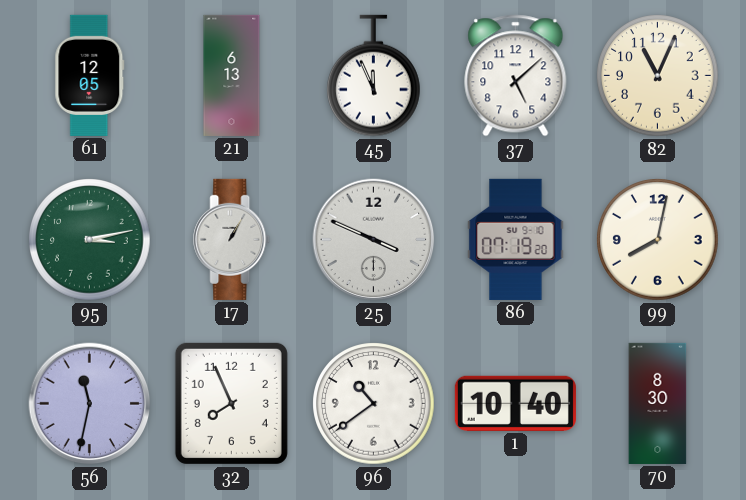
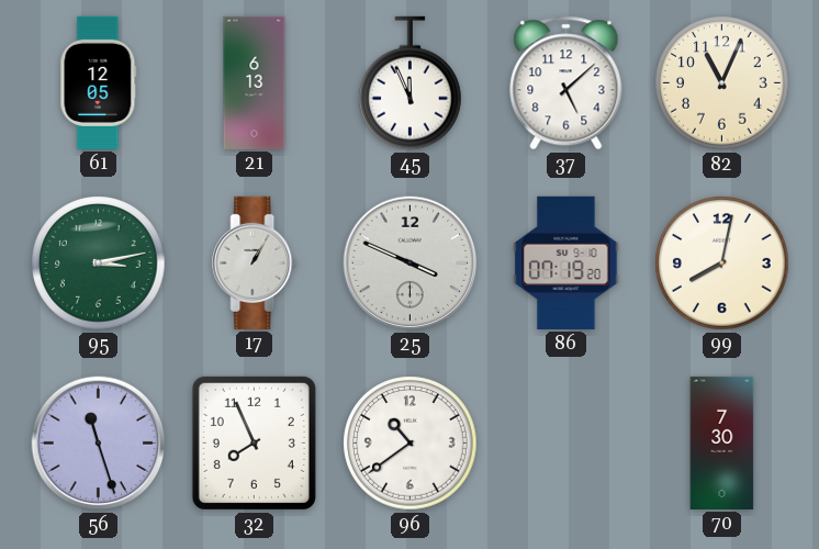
56: 11:32 -> 11:27
1: 10:40 -> none
70: 8:30 -> 7:30
